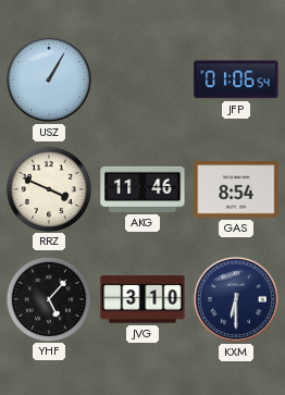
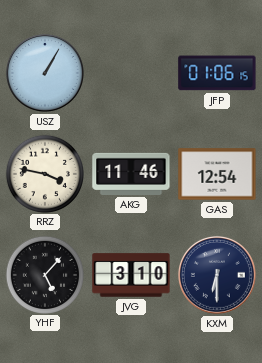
JFP: 01:06:54 -> 01:06:15
RRZ: 3:49 -> 3:47
GAS: 8:54 -> 12:54
